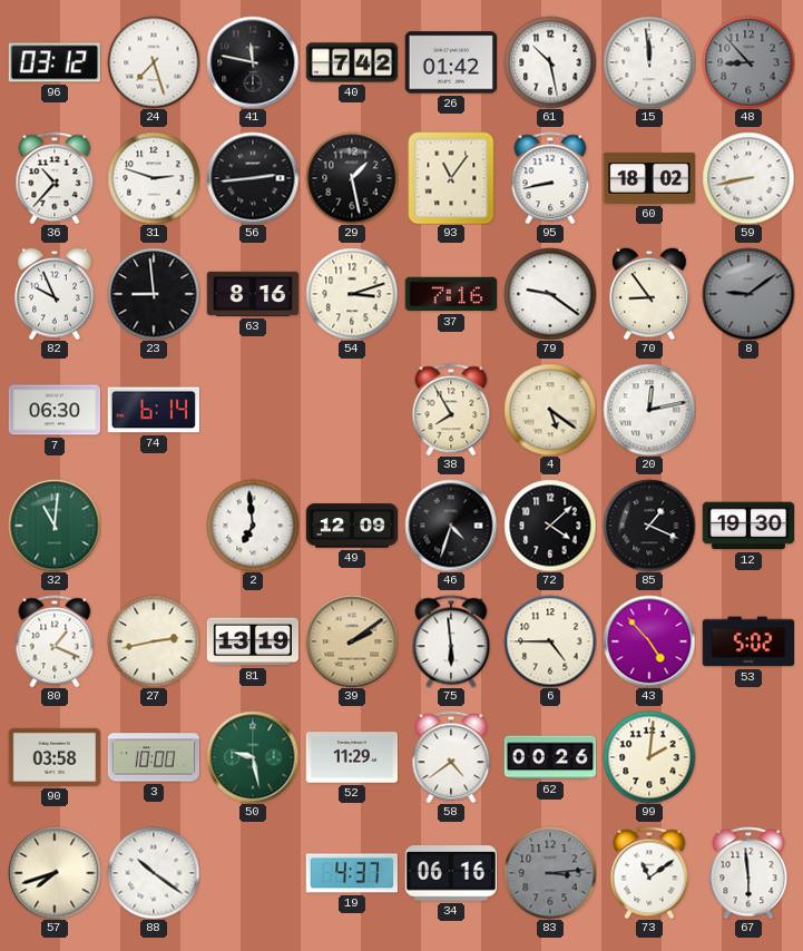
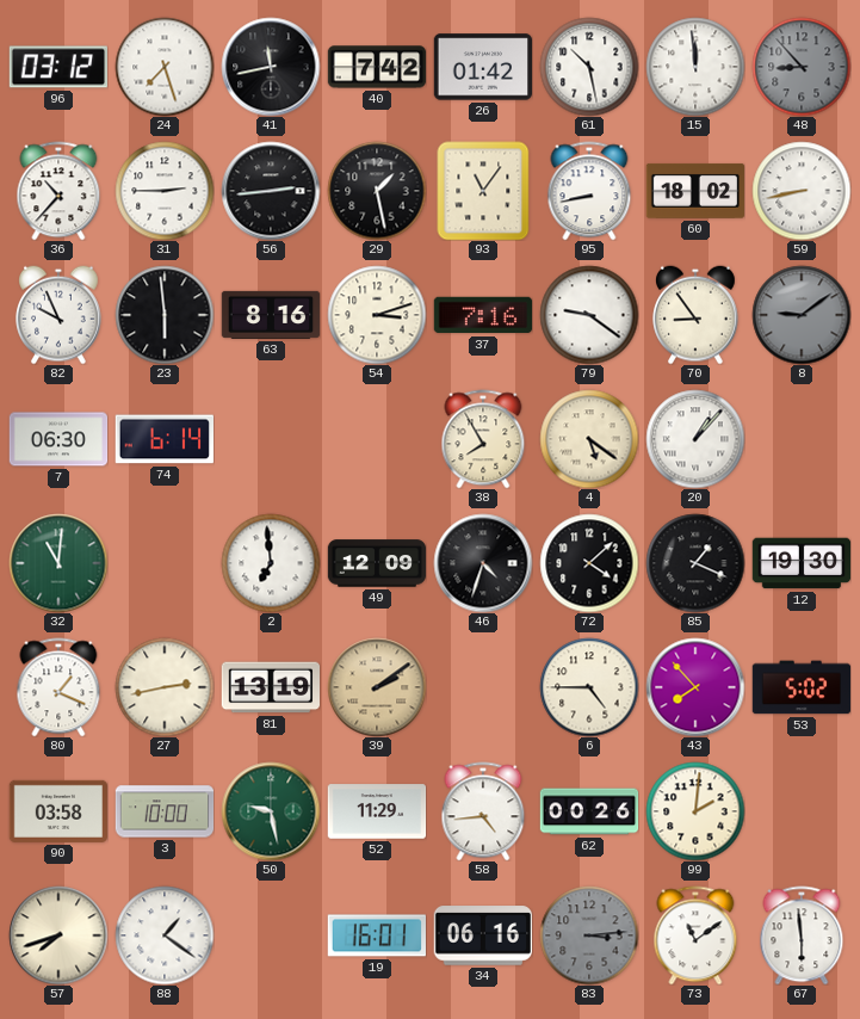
41: 11:47 -> 11:43
31: 2:48 -> 2:45
23: 8:59 -> 5:59
20: 12:13 -> 1:07
75: 5:59 -> none
43: 4:53 -> 7:53
58: 4:39 -> 4:44
88: 10:21 -> 1:21
19: 4:37 -> 16:01
